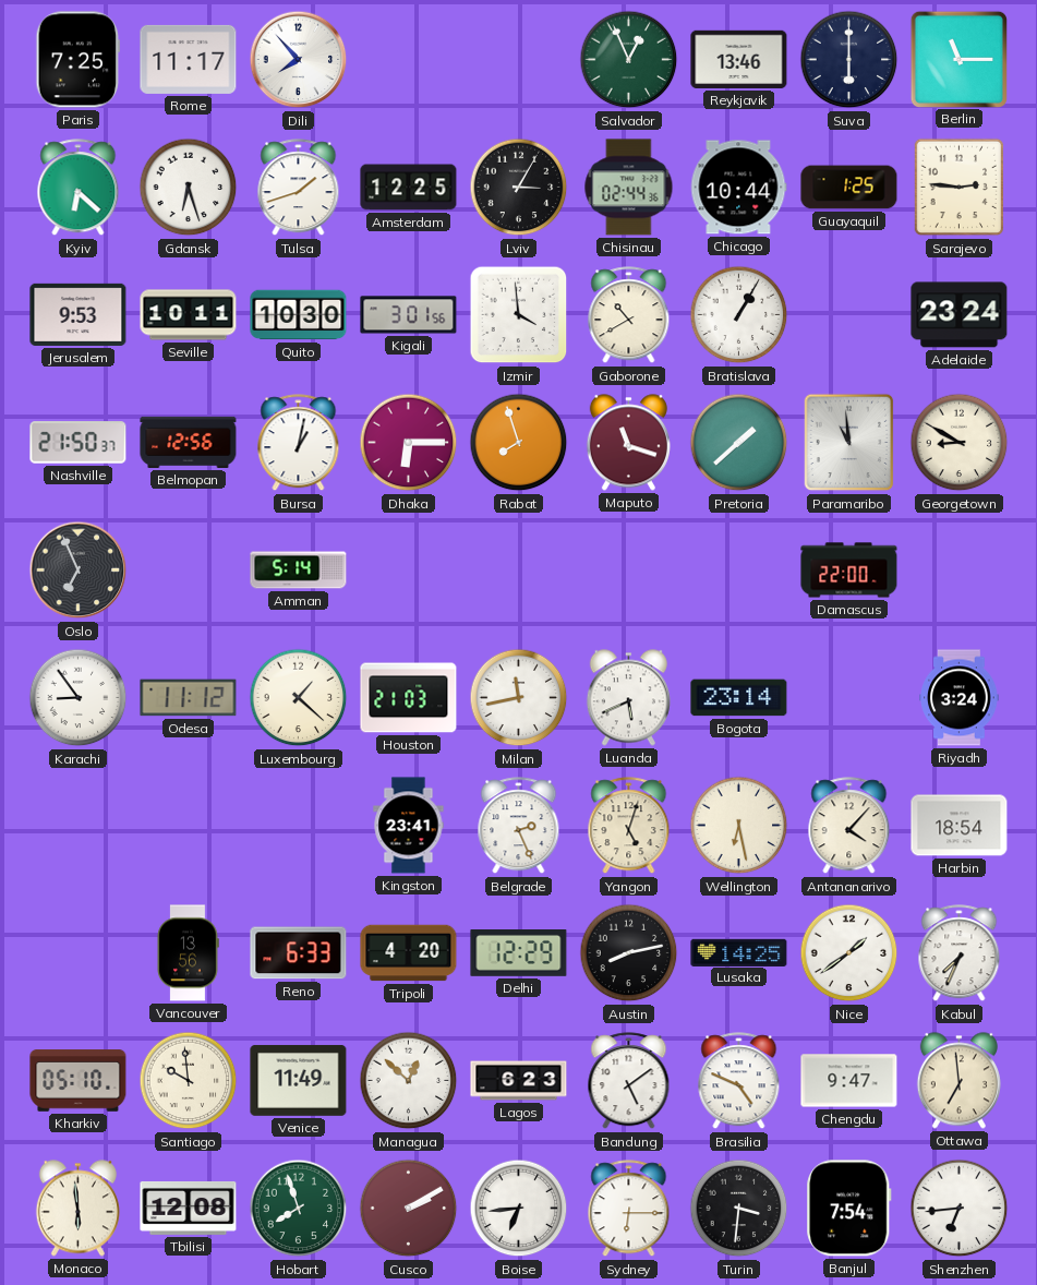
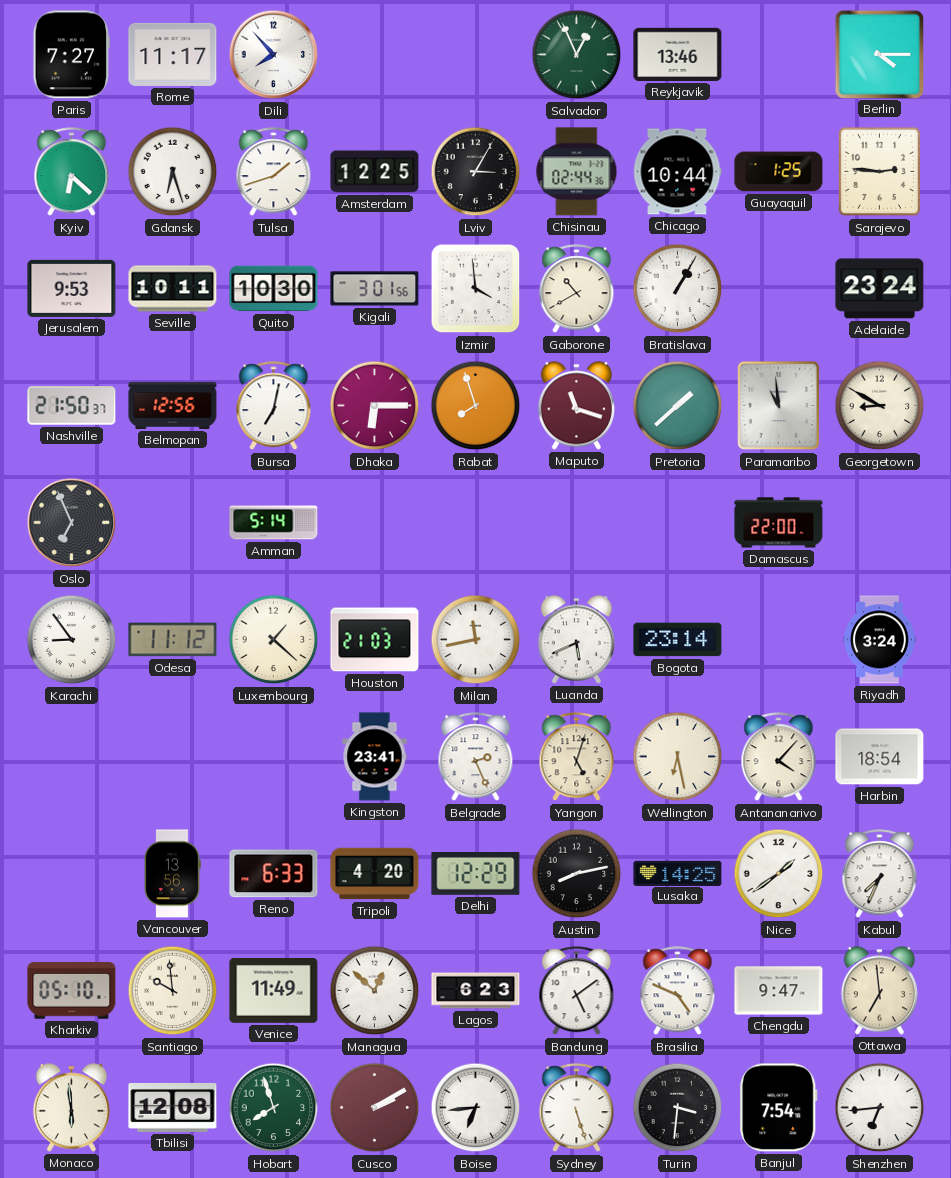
Paris: 7:25 -> 7:27
Suva: 6:00 -> none
Berlin: 11:15 -> 4:15
Bursa: 1:02 -> 7:02
Sydney: 6:15 -> 5:27
